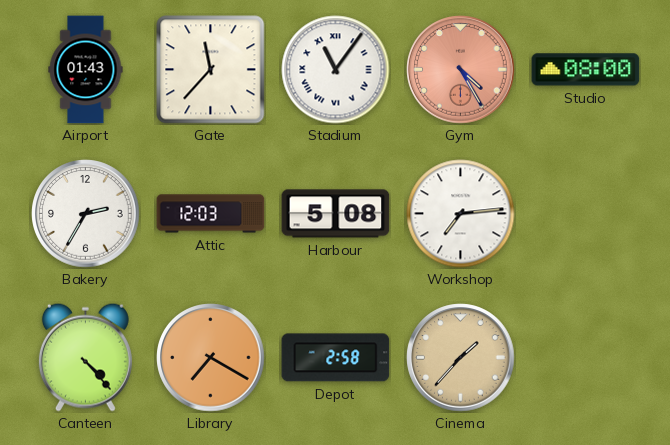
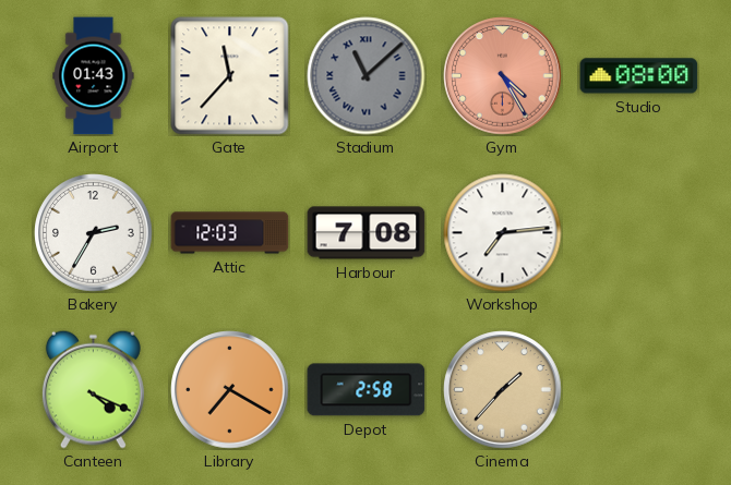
Stadium: 11:06 -> 11:08
Stadium dial: white -> grey
Harbour: 5:08 -> 7:08
Canteen: 4:23 -> 4:19
